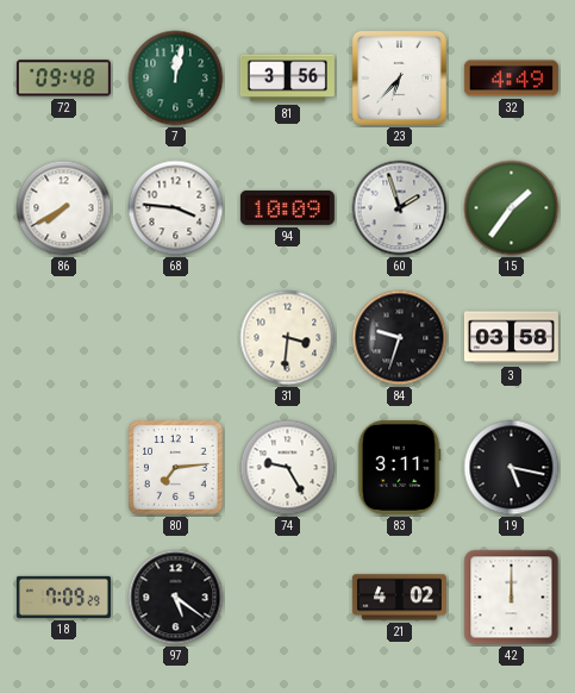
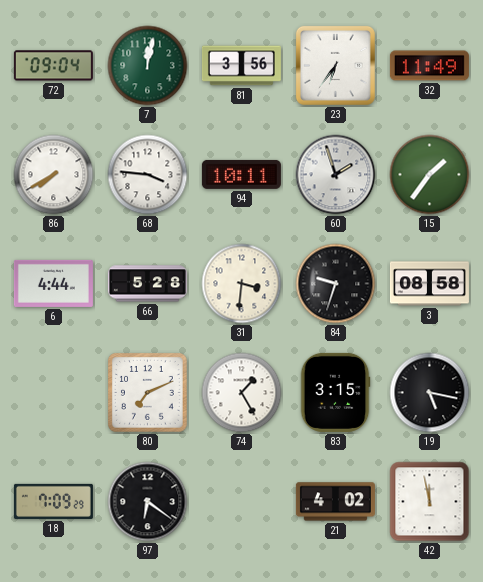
72: 09:48 -> 09:04
23: 6:37 -> 6:36
32: 4:49 -> 11:49
94: 10:09 -> 10:11
6: none -> 4:44
66: none -> 5:28
3: 03:58 -> 08:58
80: 7:14 -> 7:11
74: 9:25 -> 1:25
83: 3:11 -> 3:15
97: 5:21 -> 6:21
42: 12:00 -> 11:58
